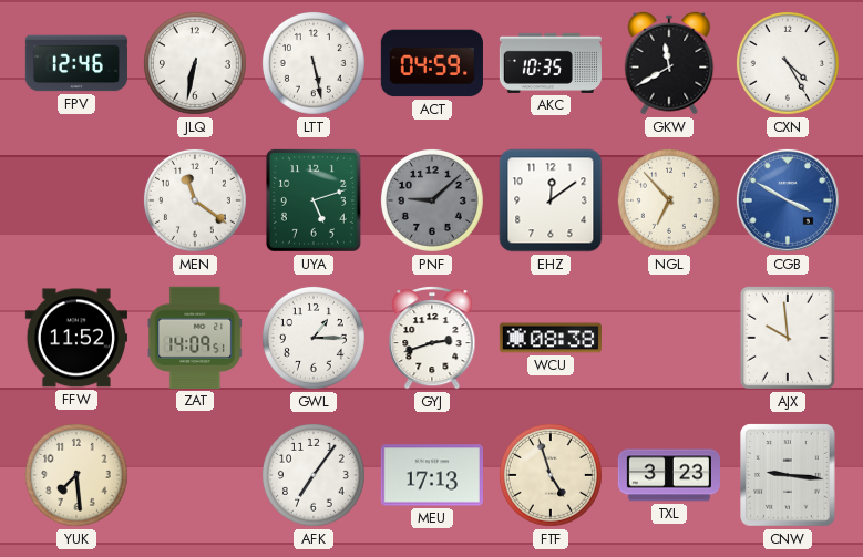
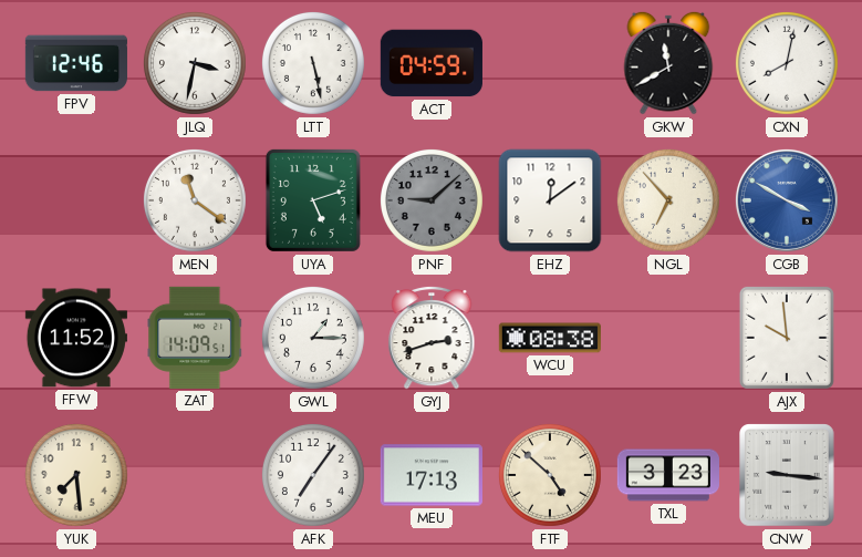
JLQ: 6:32 -> 3:32
AKC: 10:35 -> none
CXN: 4:25 -> 8:02
FTF: 4:57 -> 4:52
